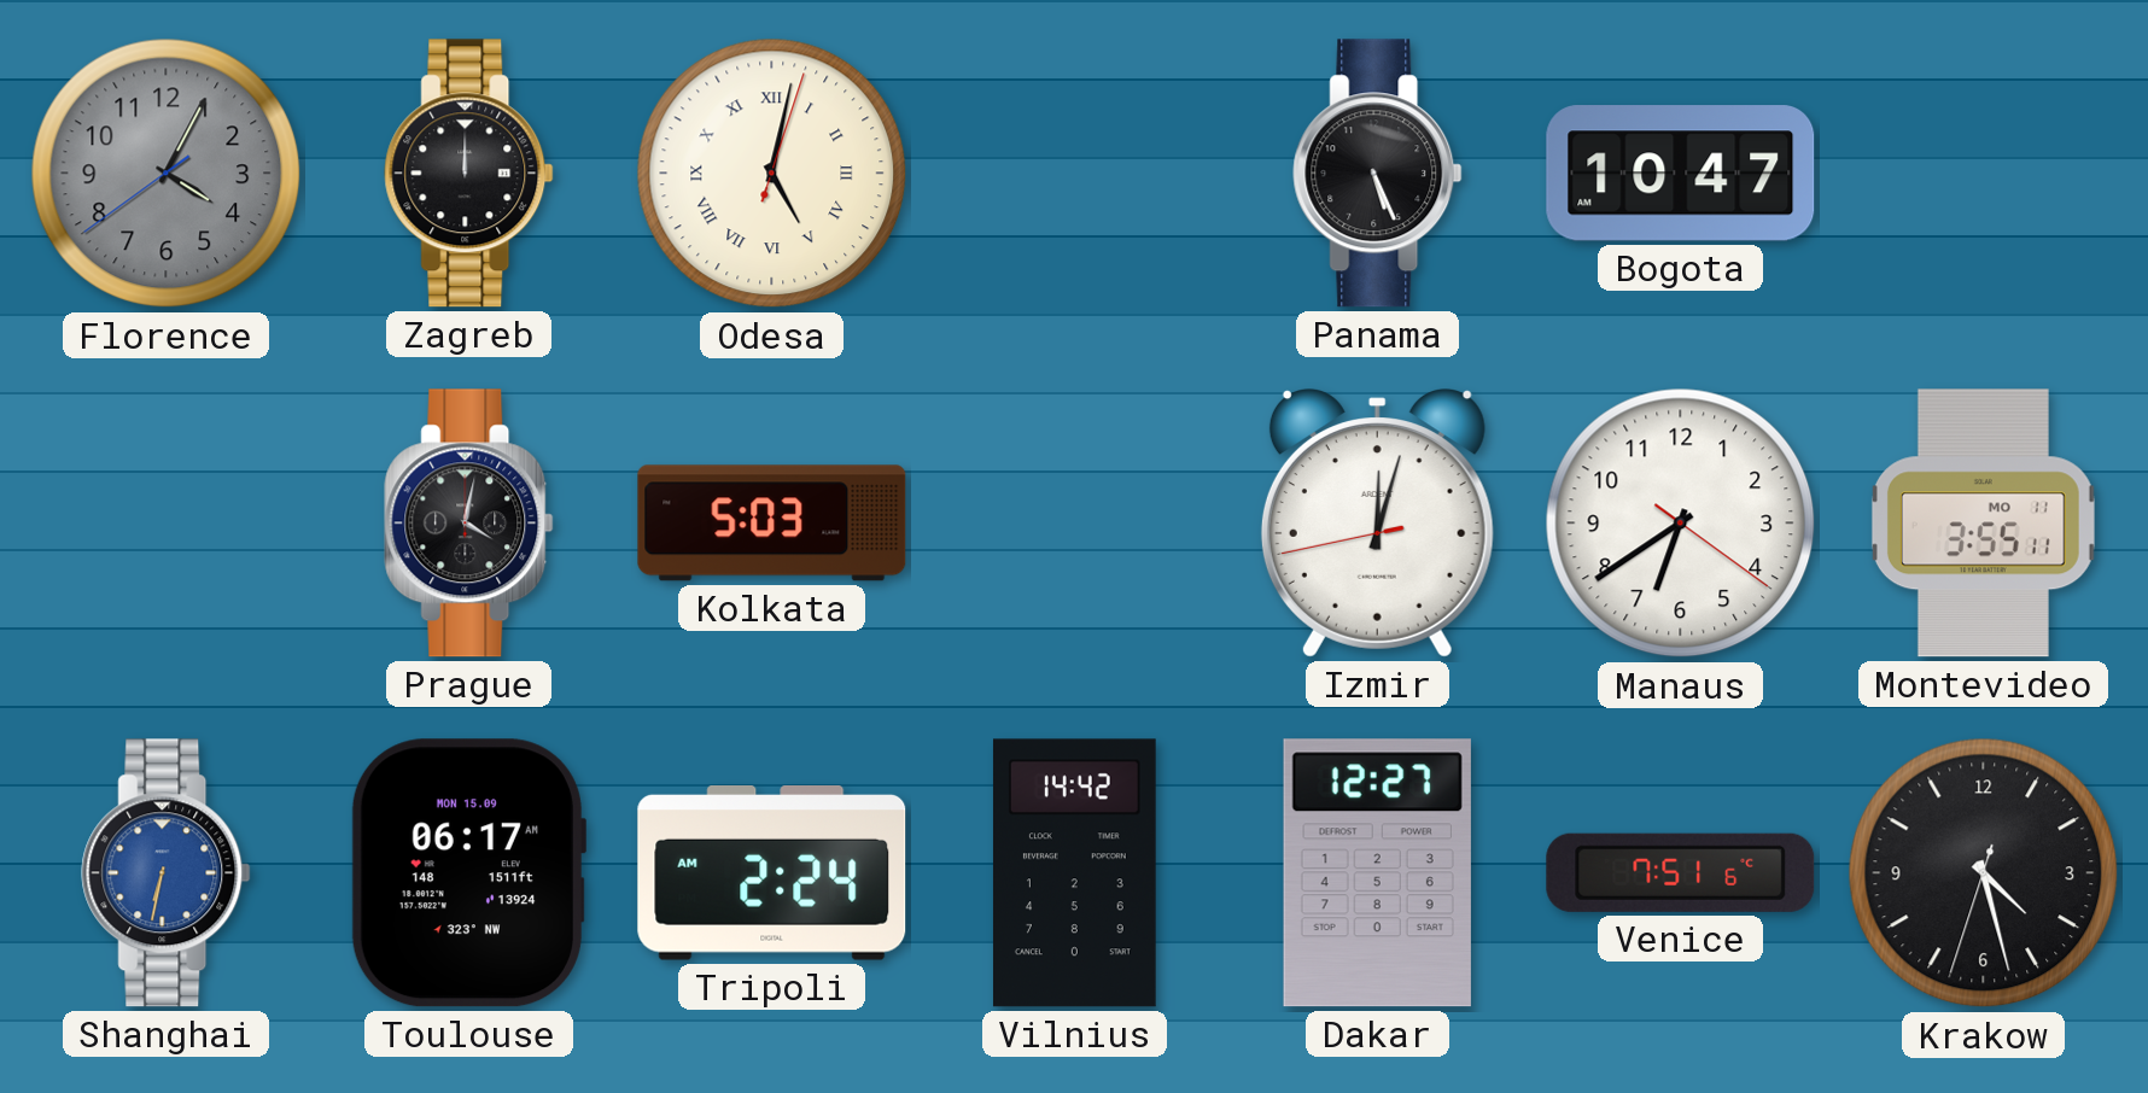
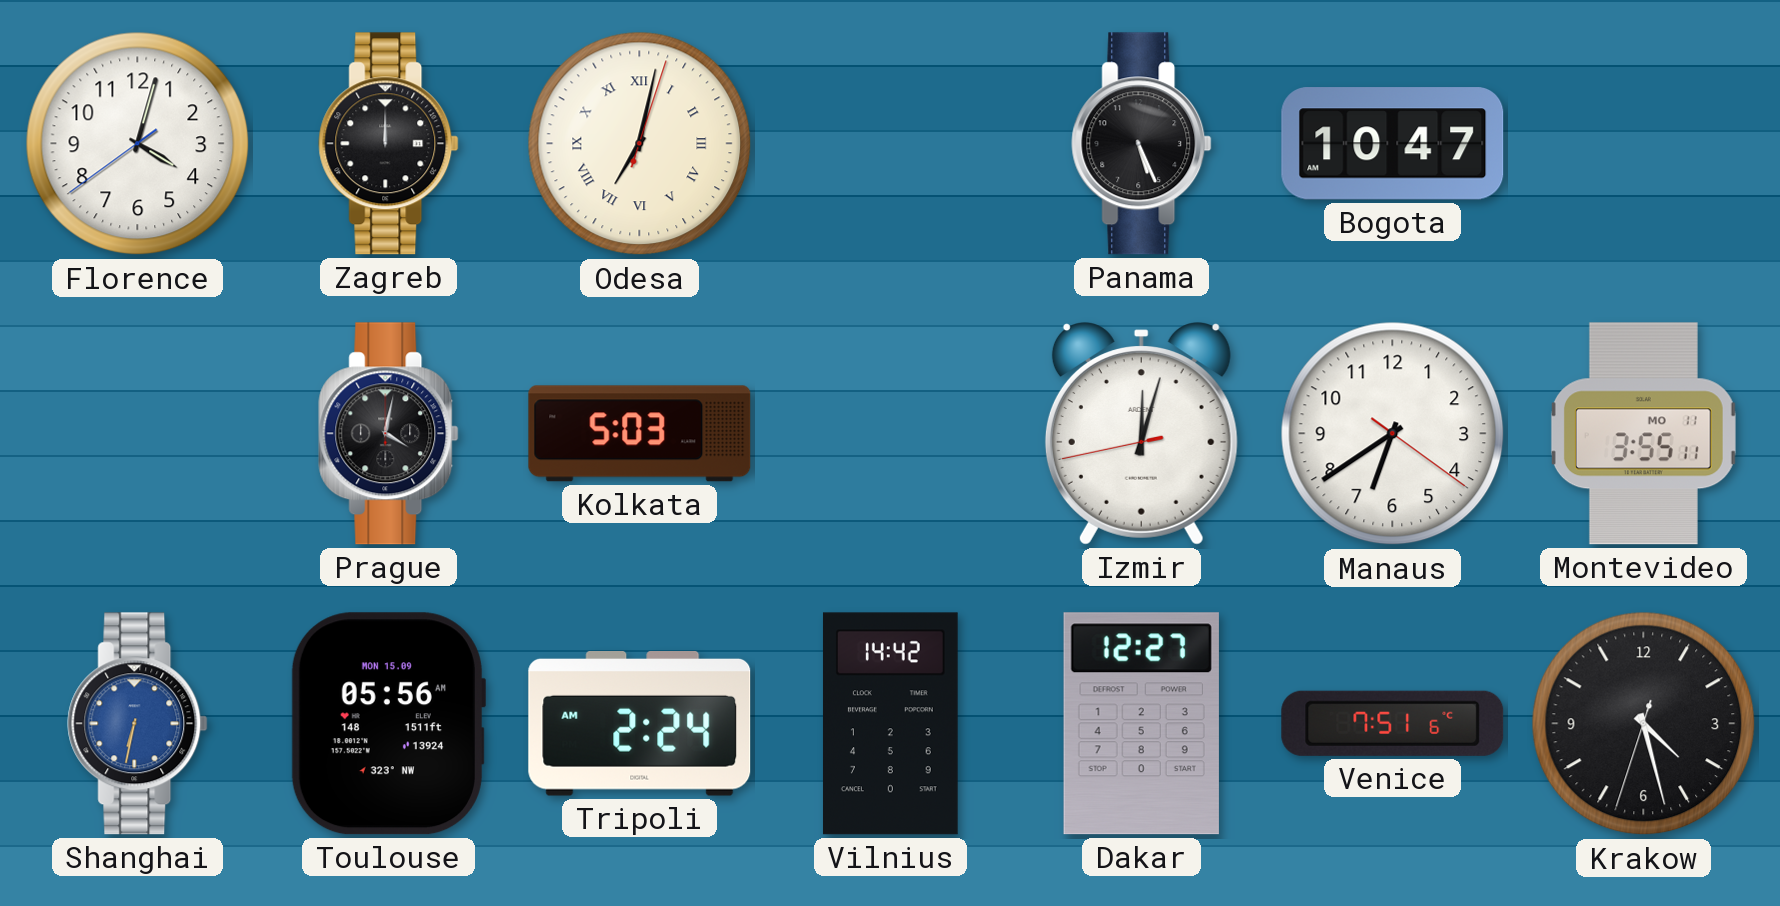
Florence: 4:04 -> 4:02
Florence dial: grey -> white
Odesa: 5:02 -> 7:02
Toulouse: 06:17 -> 05:56
